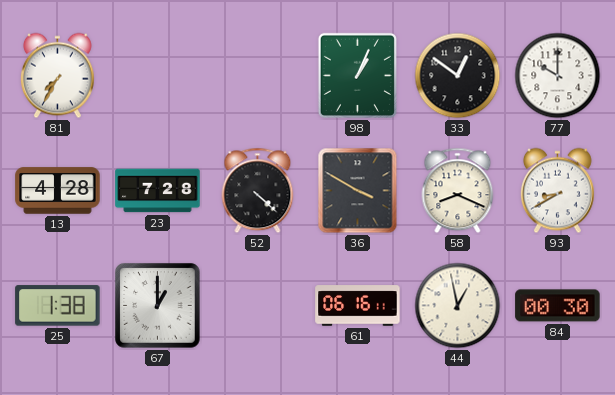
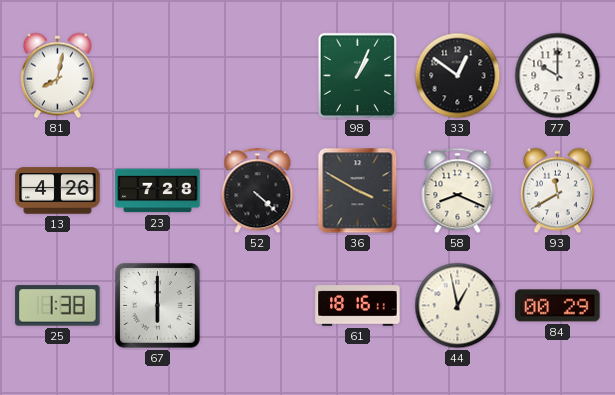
81: 7:35 -> 8:02
13: 4:28 -> 4:26
93: 8:40 -> 11:40
67: 1:00 -> 6:00
61: 06:16 -> 18:16
84: 00:30 -> 00:29
